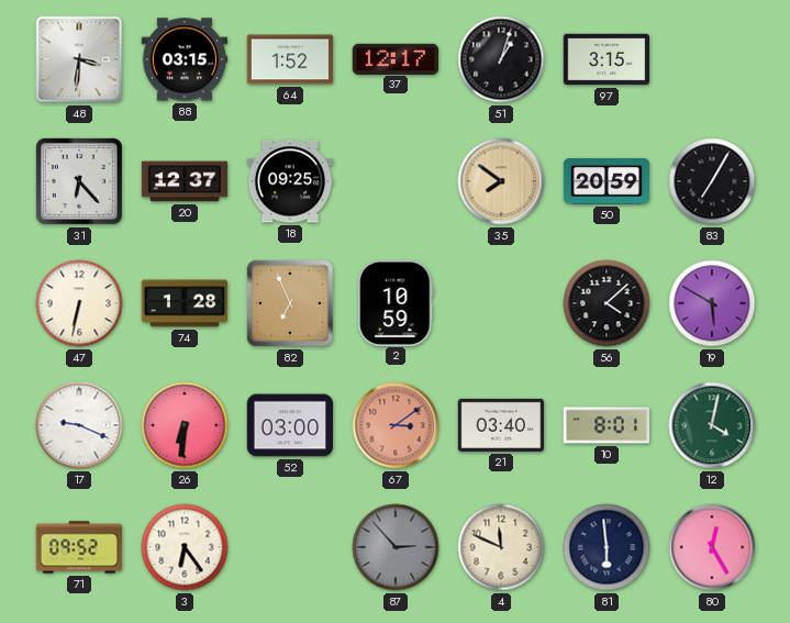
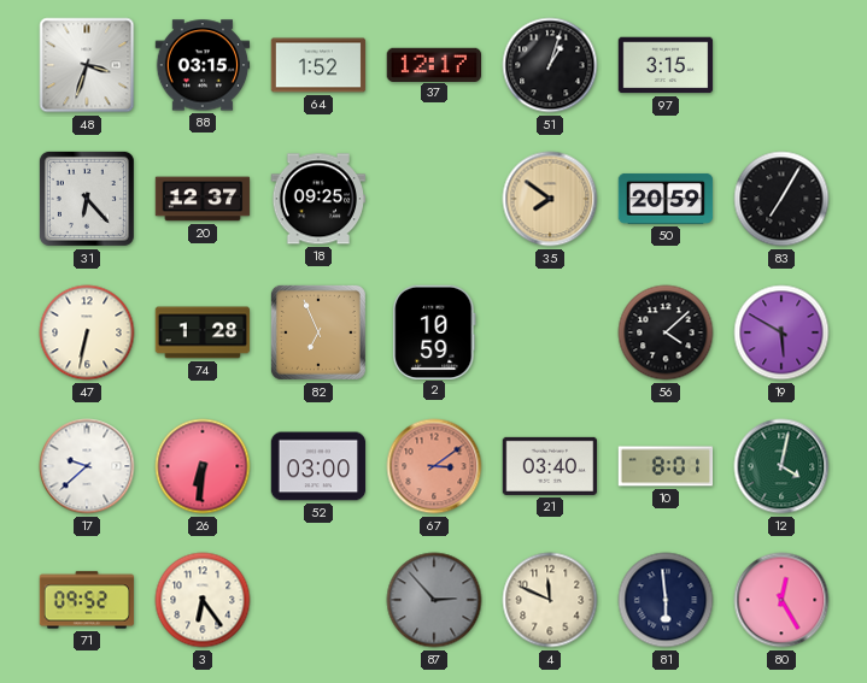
48: 3:31 -> 3:33
17: 9:19 -> 9:38
